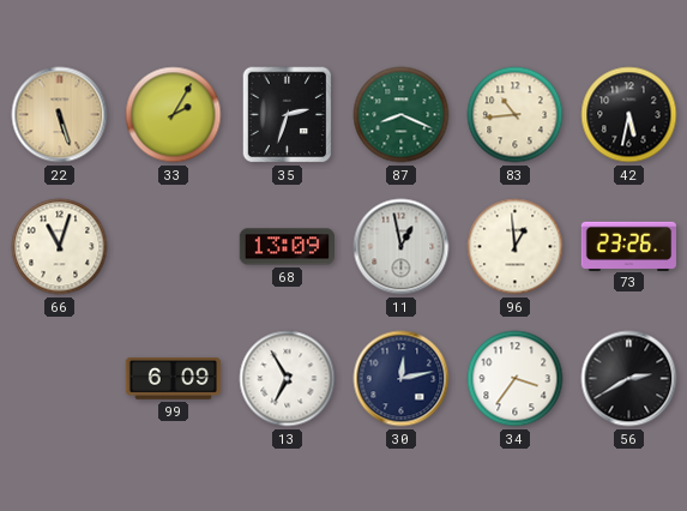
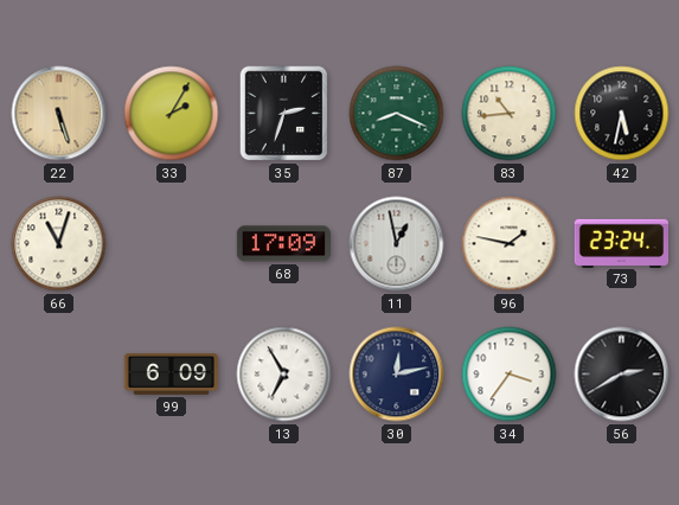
68: 13:09 -> 17:09
96: 12:59 -> 1:47
73: 23:26 -> 23:24
